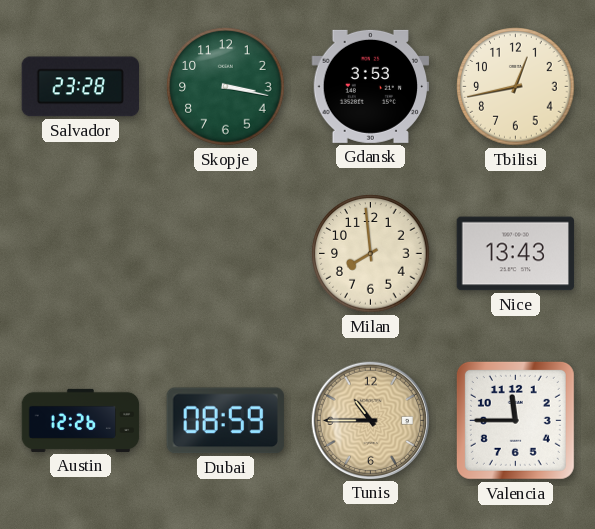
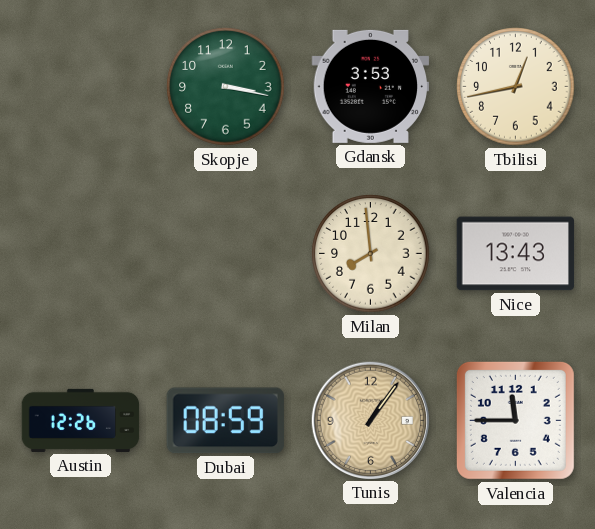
Salvador: 23:28 -> none
Tunis: 10:45 -> 1:06
